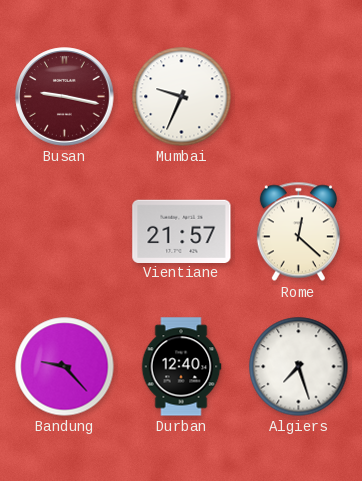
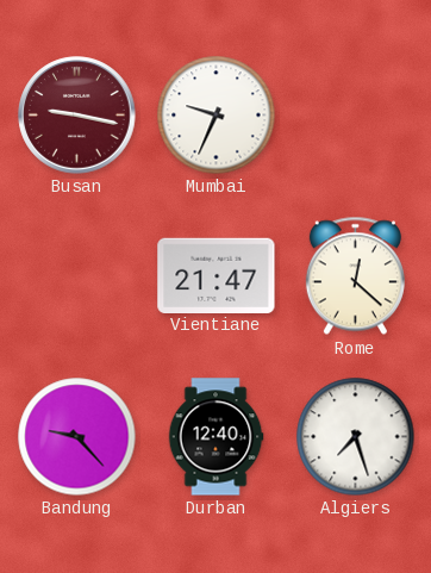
Vientiane: 21:57 -> 21:47
